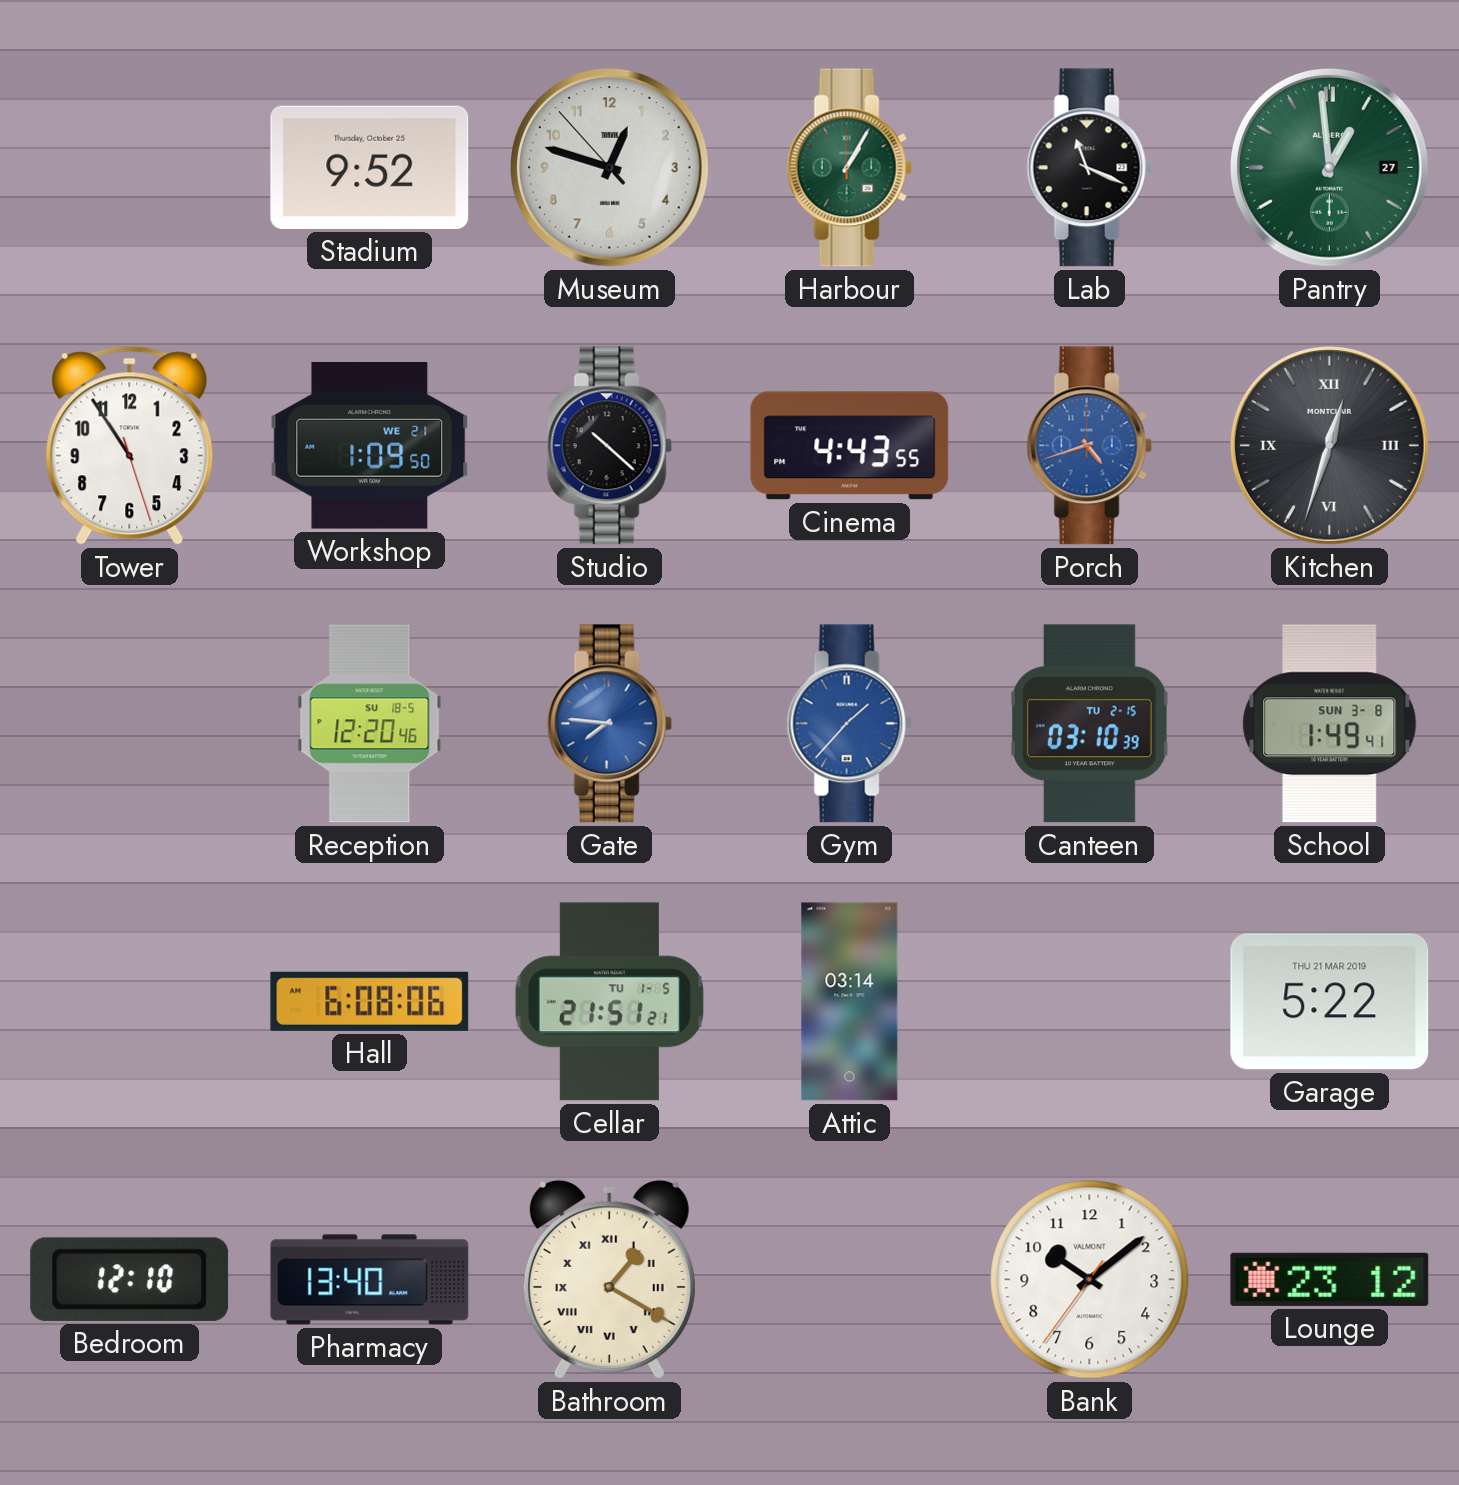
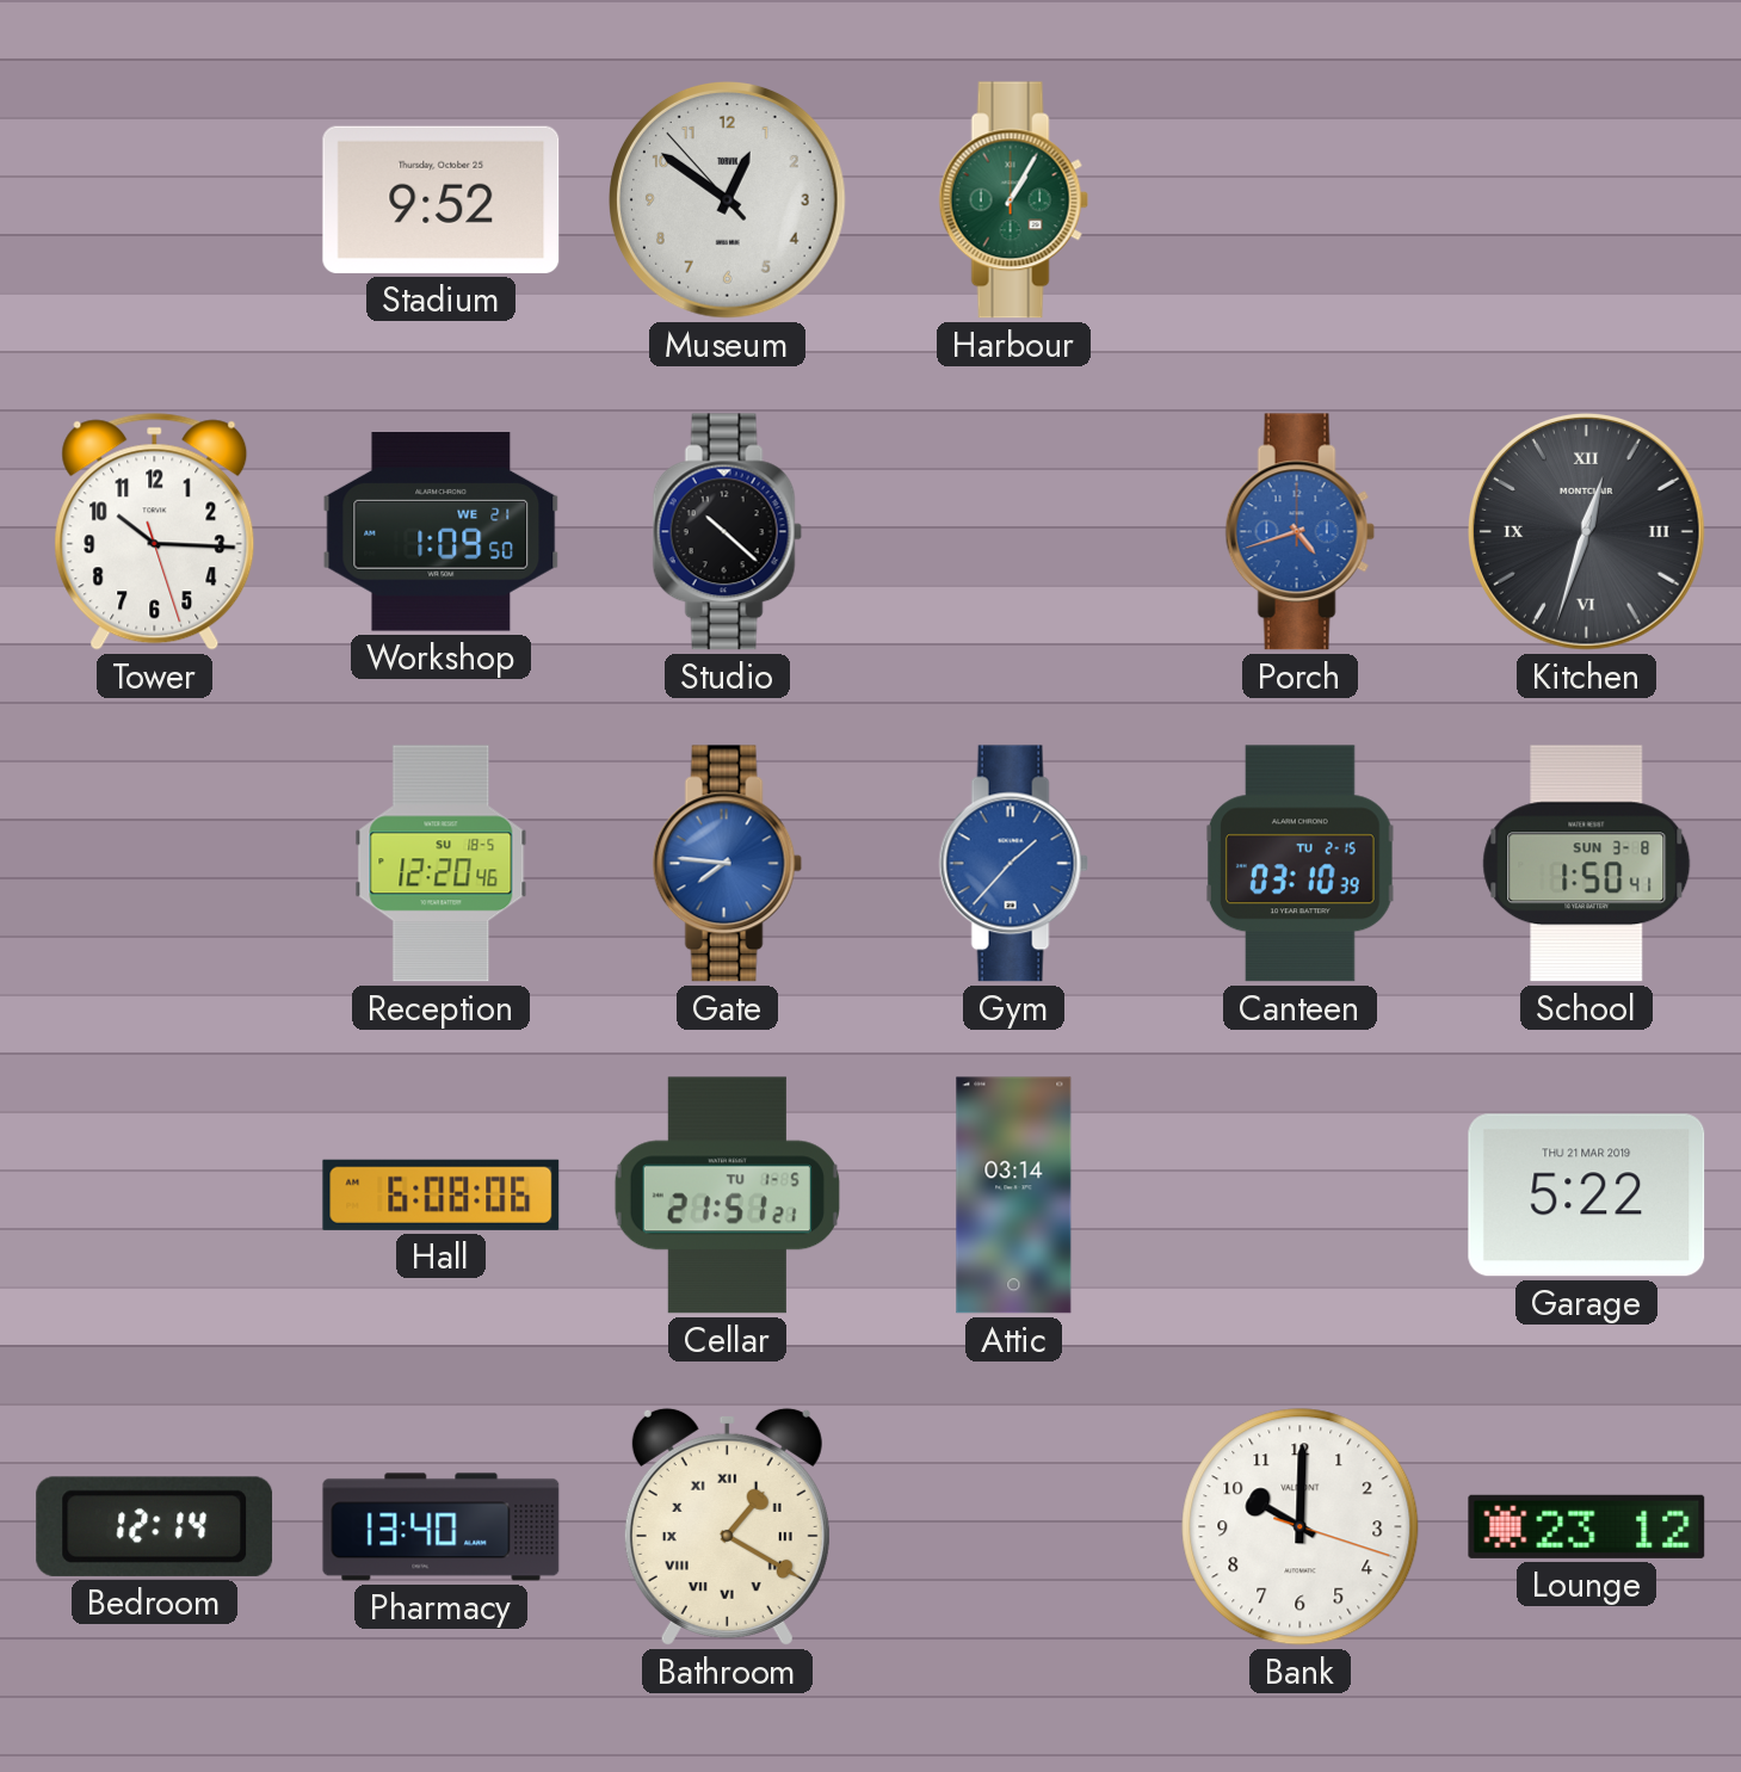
Museum: 12:47 -> 12:50
Lab: 11:19 -> none
Pantry: 12:59 -> none
Tower: 10:54 -> 10:15
Cinema: 4:43 -> none
School: 1:49 -> 1:50
Bedroom: 12:10 -> 12:14
Bank: 10:08 -> 10:00
